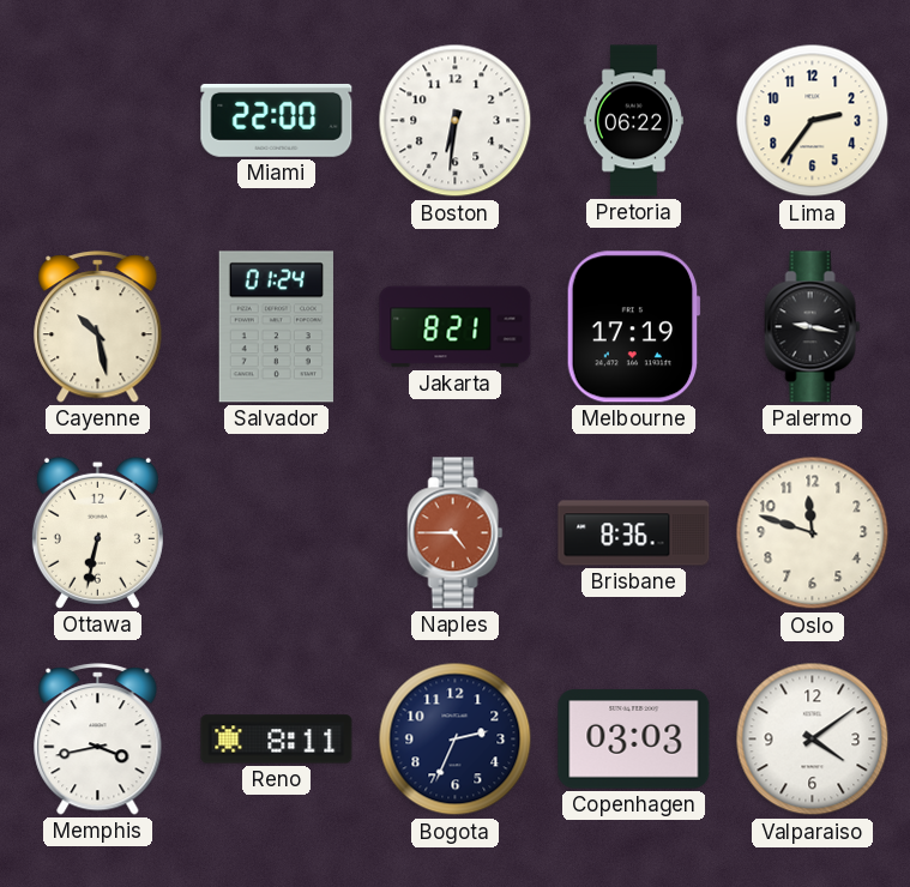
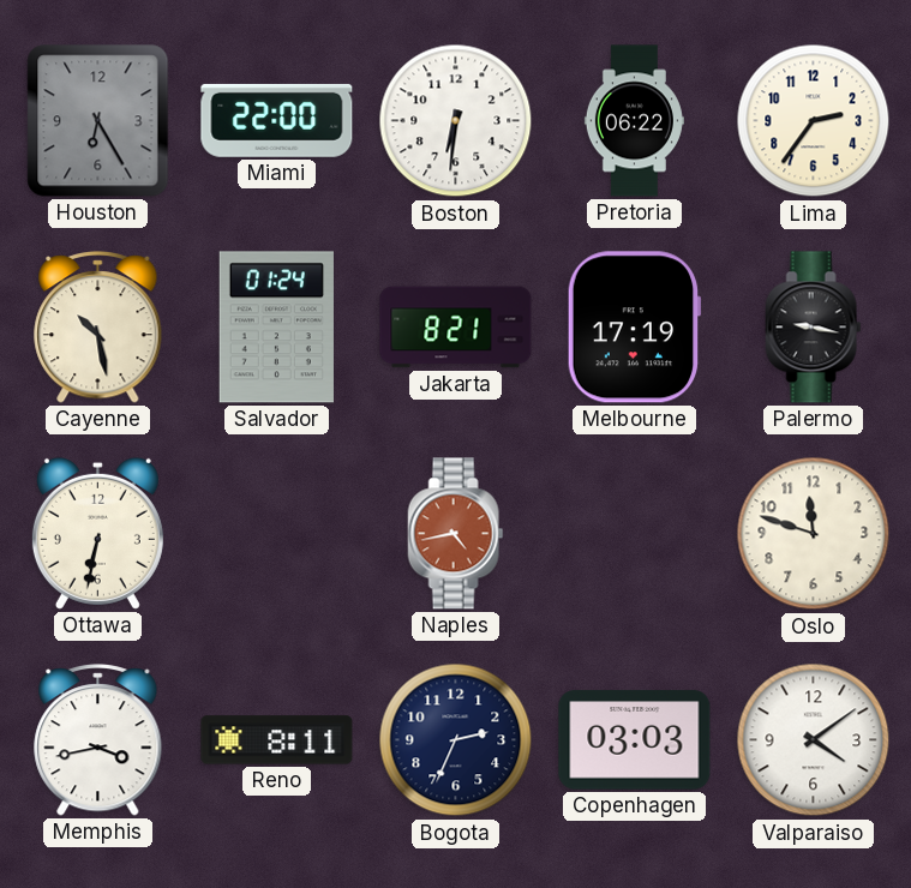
Houston: none -> 6:25
Naples: 4:45 -> 4:43
Brisbane: 8:36 -> none
